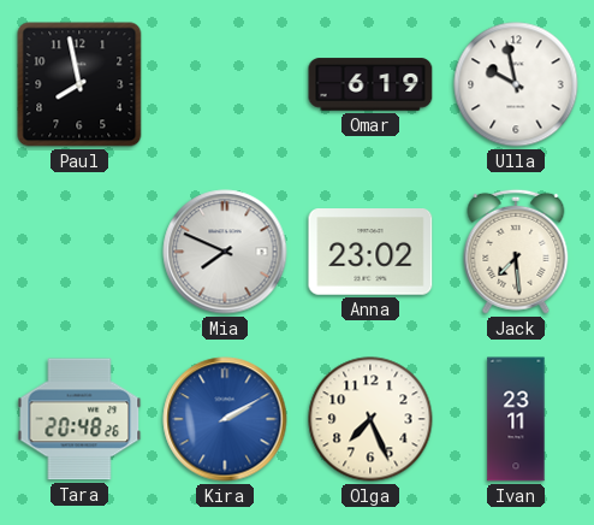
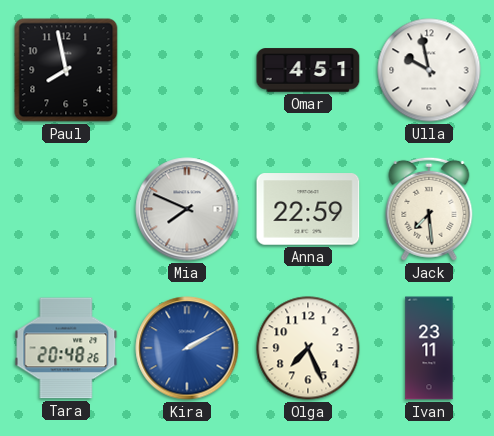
Omar: 6:19 -> 4:51
Anna: 23:02 -> 22:59
